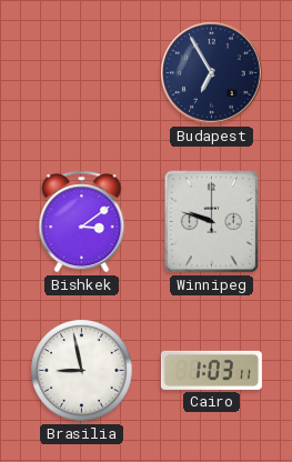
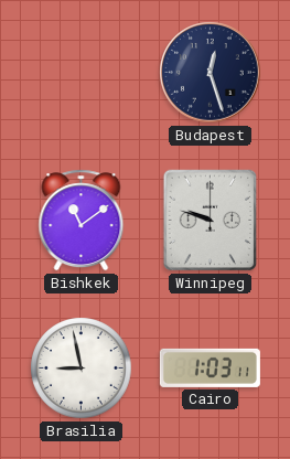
Budapest: 6:55 -> 12:27
Bishkek: 3:09 -> 11:09
